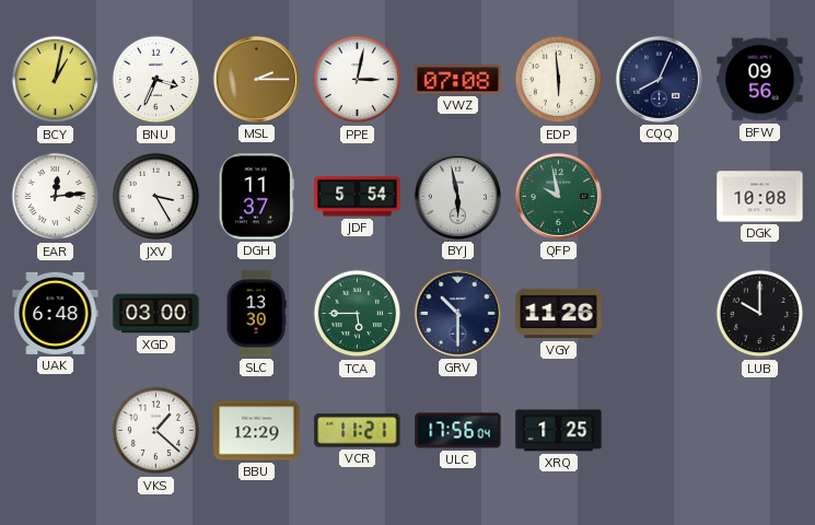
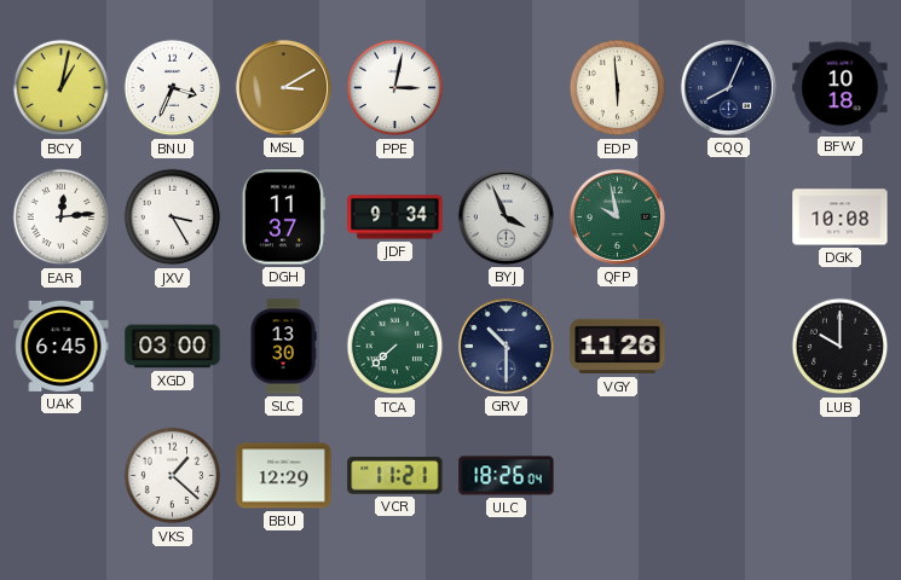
MSL: 2:15 -> 3:10
VWZ: 07:08 -> none
BFW: 09:56 -> 10:18
JDF: 5:54 -> 9:34
BYJ: 5:58 -> 3:56
UAK: 6:48 -> 6:45
TCA: 5:45 -> 7:38
ULC: 17:56 -> 18:26
XRQ: 1:25 -> none
